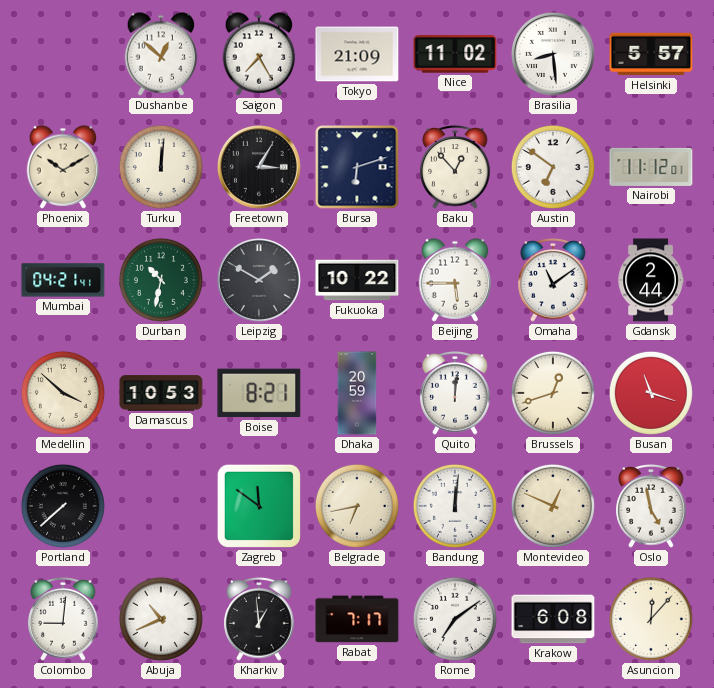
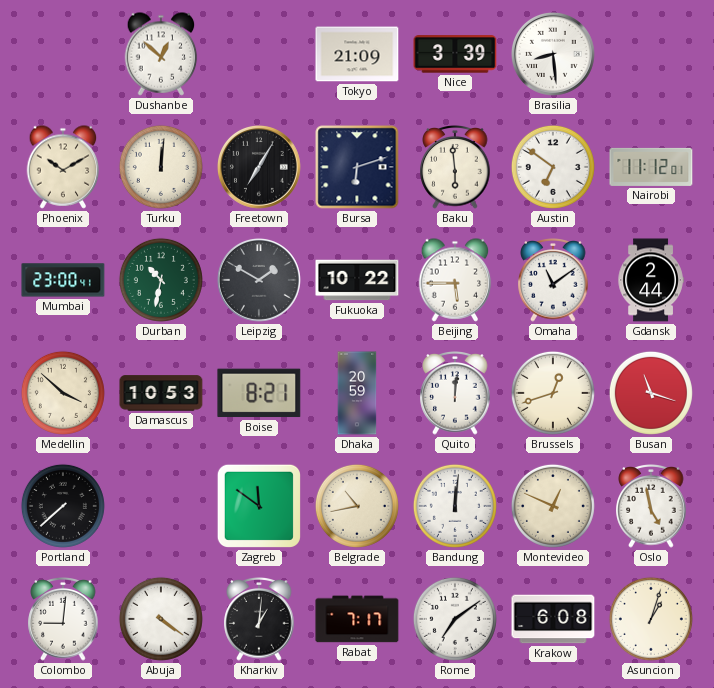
Saigon: 7:25 -> none
Nice: 11:02 -> 3:39
Helsinki: 5:57 -> none
Freetown: 3:05 -> 7:05
Baku: 12:53 -> 5:59
Mumbai: 04:21 -> 23:00
Belgrade: 6:43 -> 10:43
Abuja: 10:41 -> 4:21
Kharkiv: 12:59 -> 1:01
Asuncion: 12:07 -> 1:03
